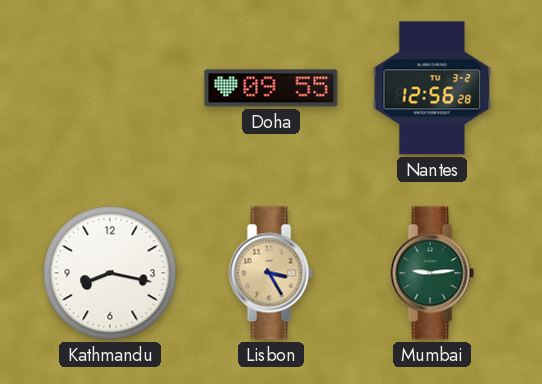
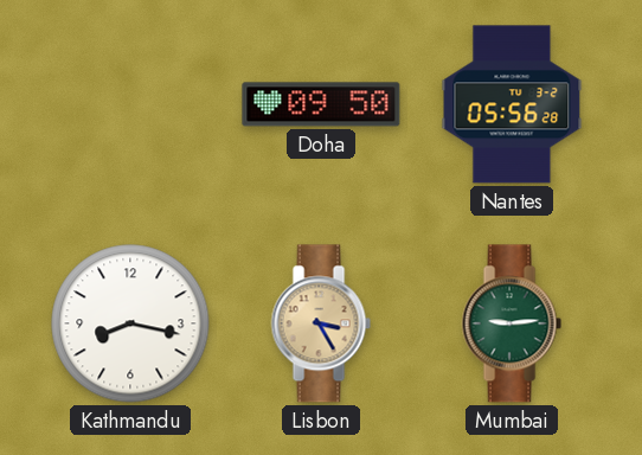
Doha: 09:55 -> 09:50
Nantes: 12:56 -> 05:56
